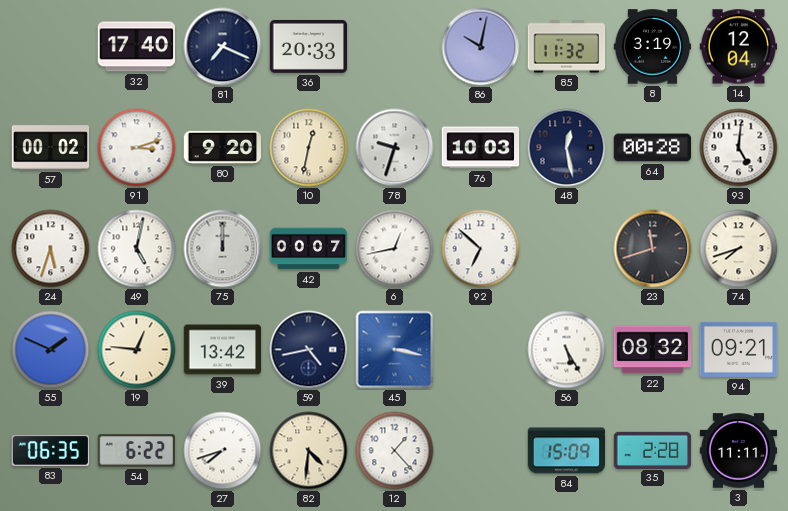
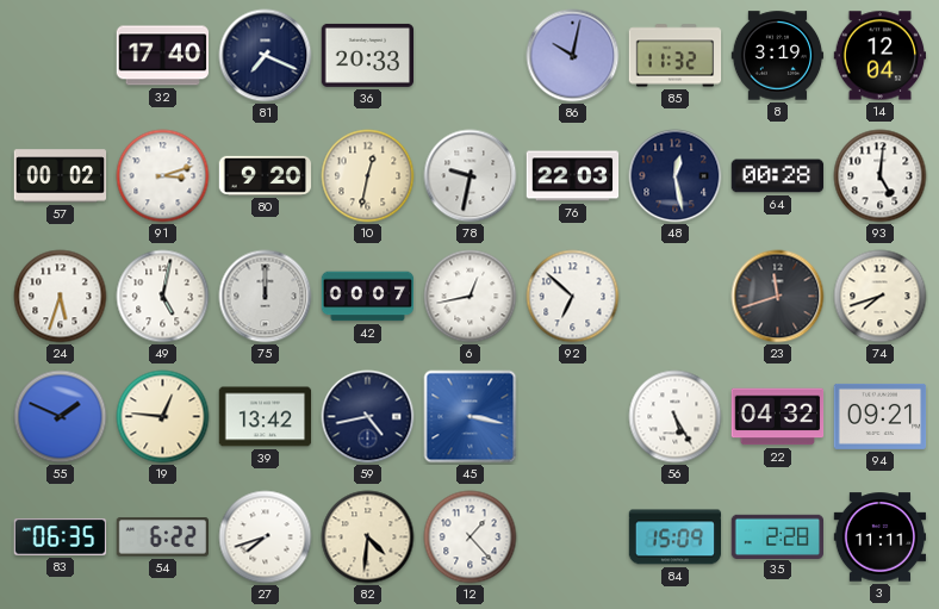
78: 9:33 -> 9:32
76: 10:03 -> 22:03
22: 08:32 -> 04:32
